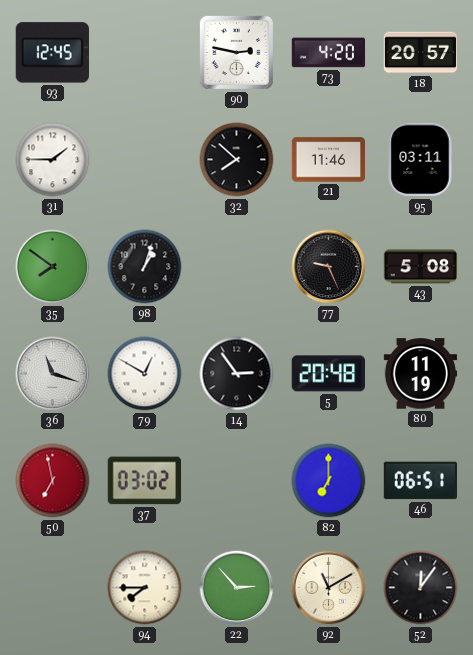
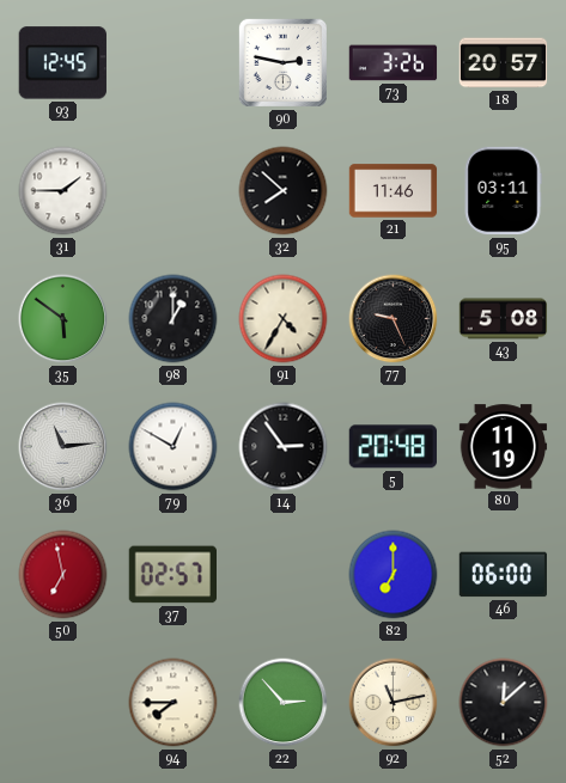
73: 4:20 -> 3:26
35: 7:51 -> 5:51
98: 1:03 -> 1:00
91: none -> 4:35
36: 11:18 -> 11:14
37: 03:02 -> 02:57
46: 06:51 -> 06:00
92: 11:10 -> 11:13
52: 12:06 -> 12:08
